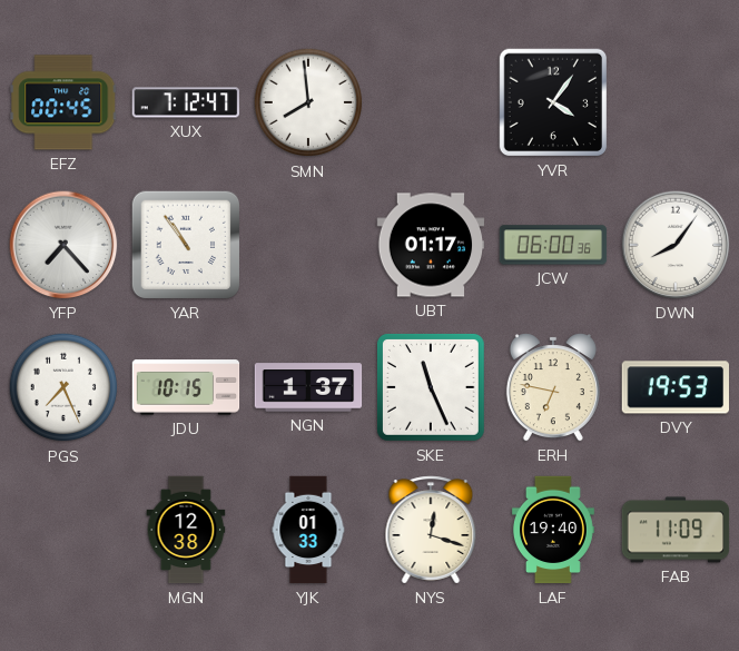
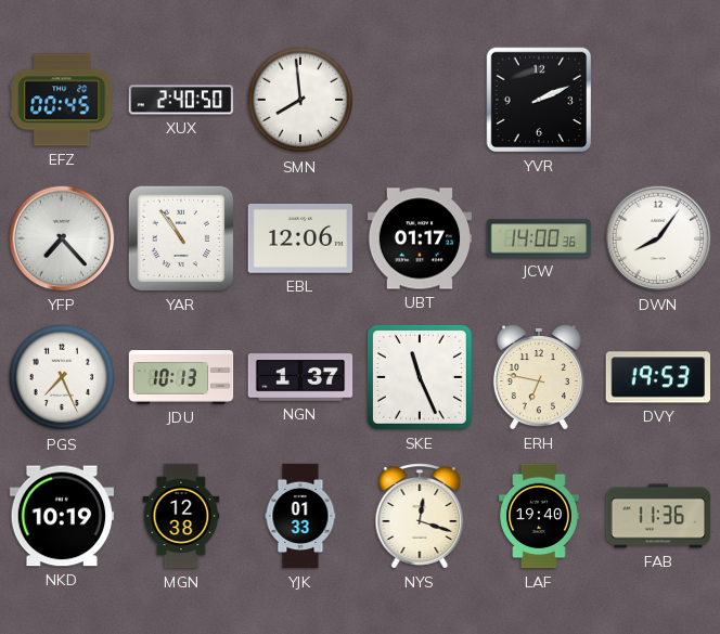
XUX: 7:12 -> 2:40
YVR: 4:06 -> 2:11
EBL: none -> 12:06
JCW: 06:00 -> 14:00
JDU: 10:15 -> 10:13
NKD: none -> 10:19
FAB: 11:09 -> 11:36
